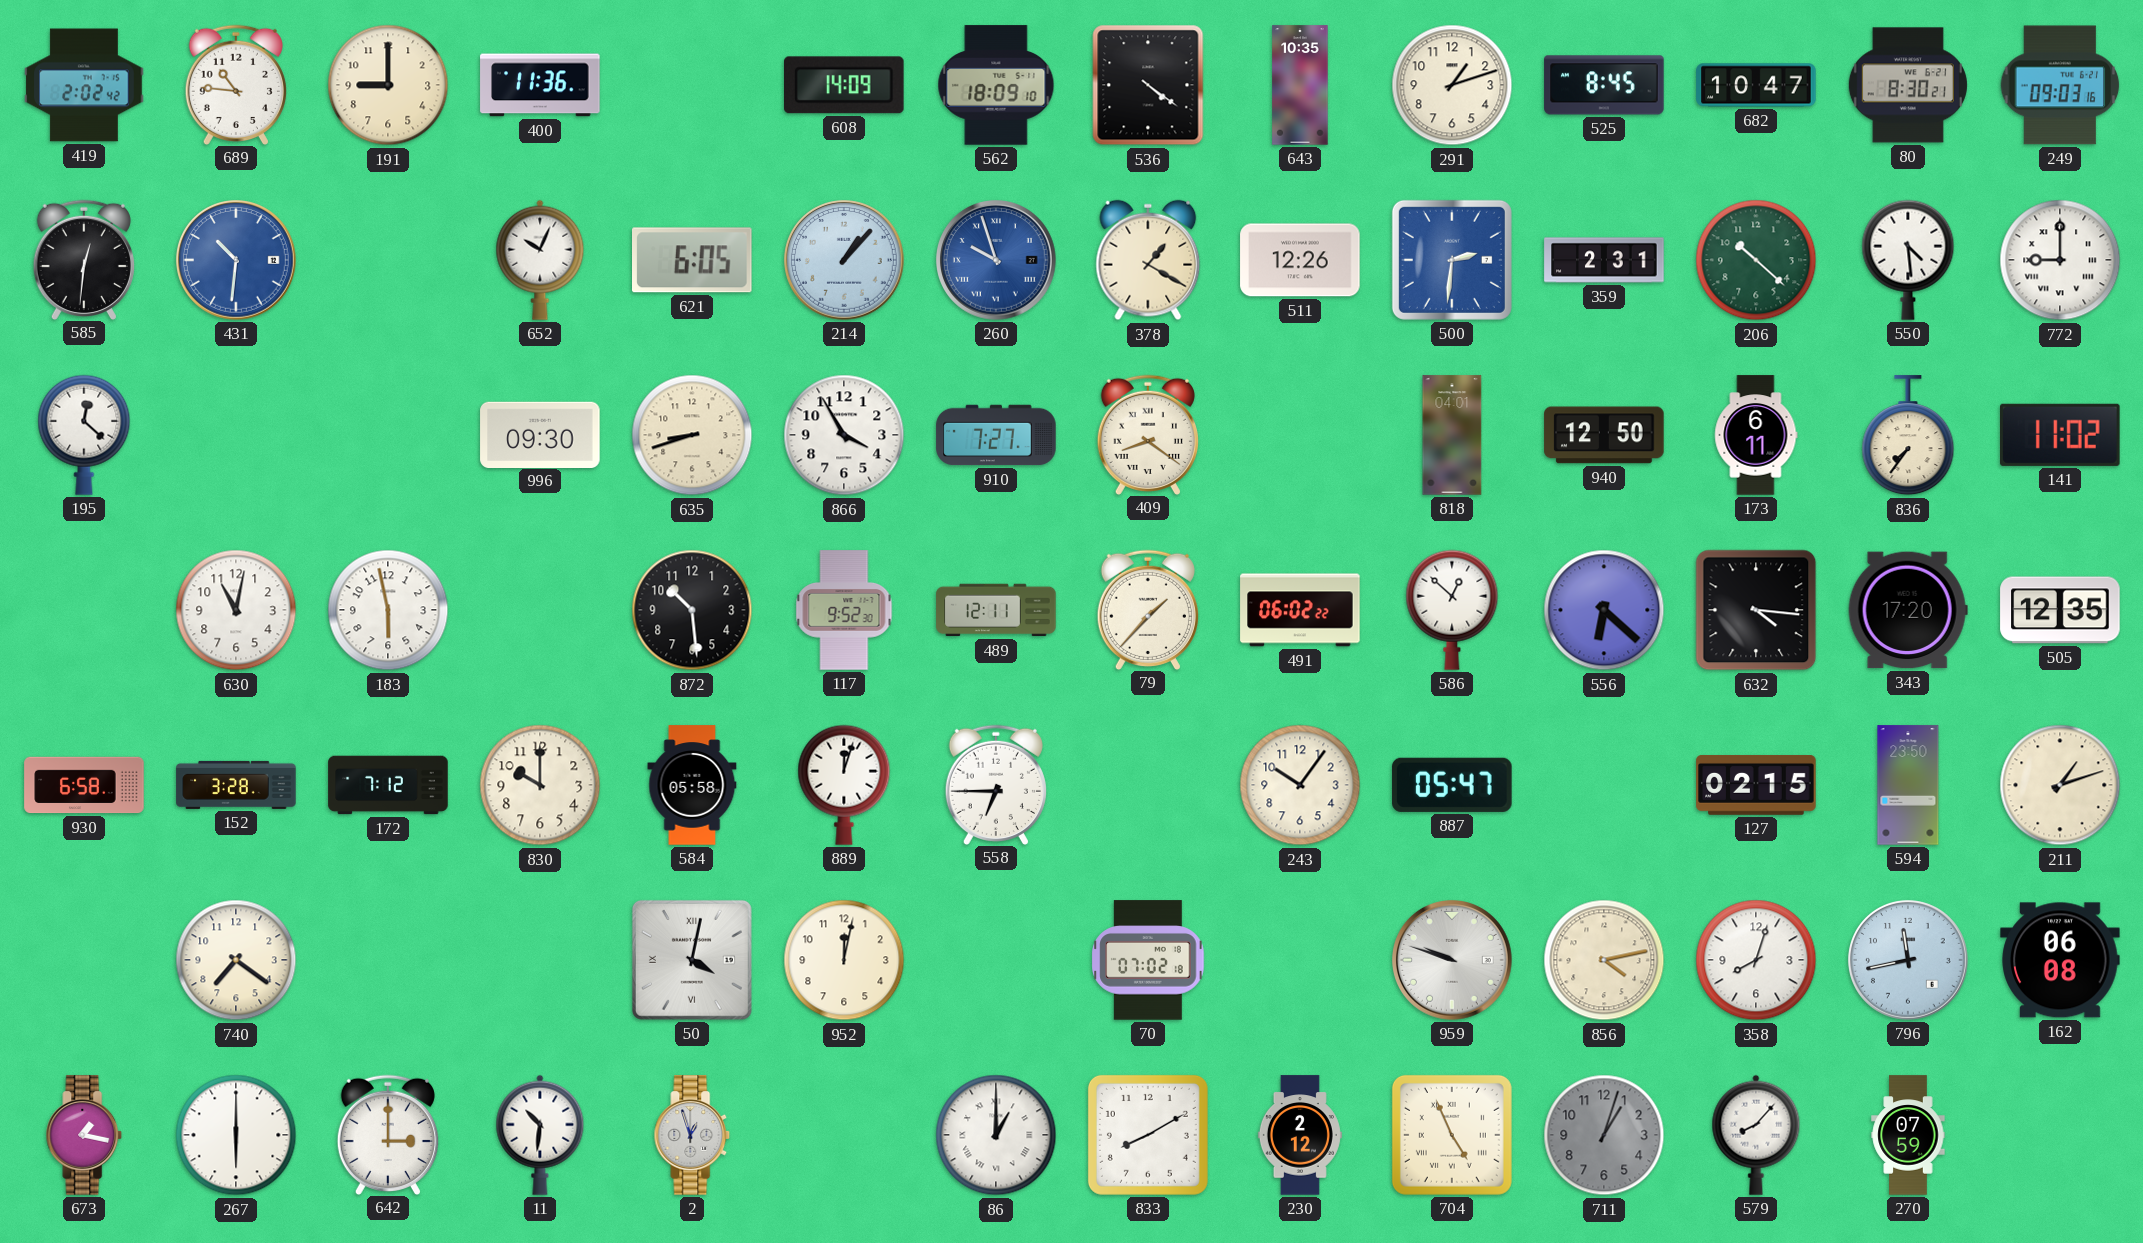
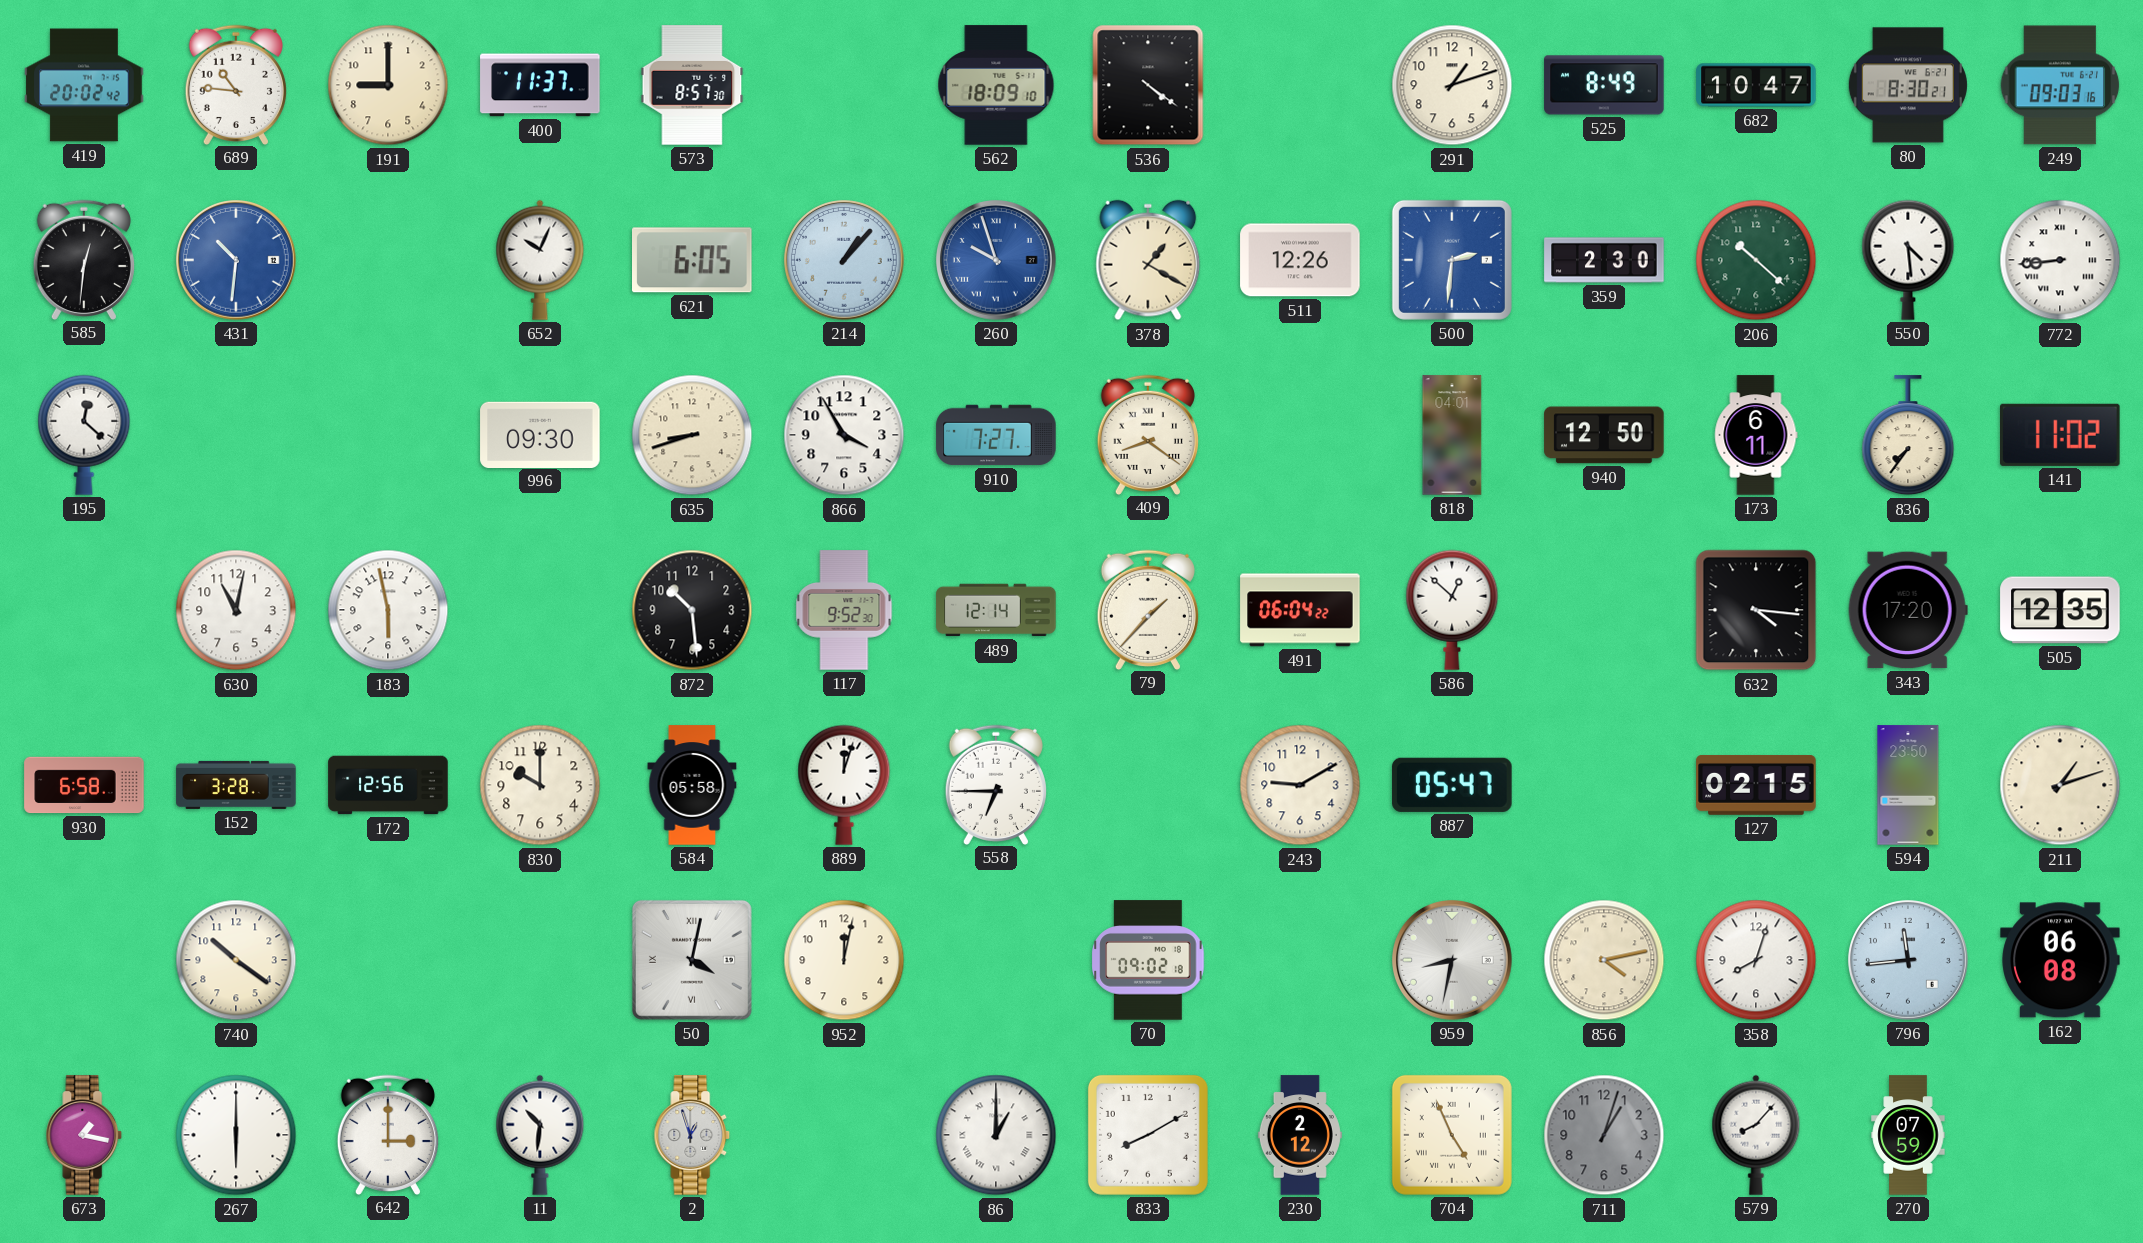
419: 2:02 -> 20:02
400: 11:36 -> 11:37
573: none -> 8:57
608: 14:09 -> none
643: 10:35 -> none
525: 8:45 -> 8:49
359: 2:31 -> 2:30
772: 9:00 -> 8:44
489: 12:11 -> 12:14
491: 06:02 -> 06:04
556: 6:22 -> none
172: 7:12 -> 12:56
243: 10:06 -> 9:10
740: 7:21 -> 10:21
70: 07:02 -> 09:02
959: 9:48 -> 8:32
796: 11:43 -> 11:44
